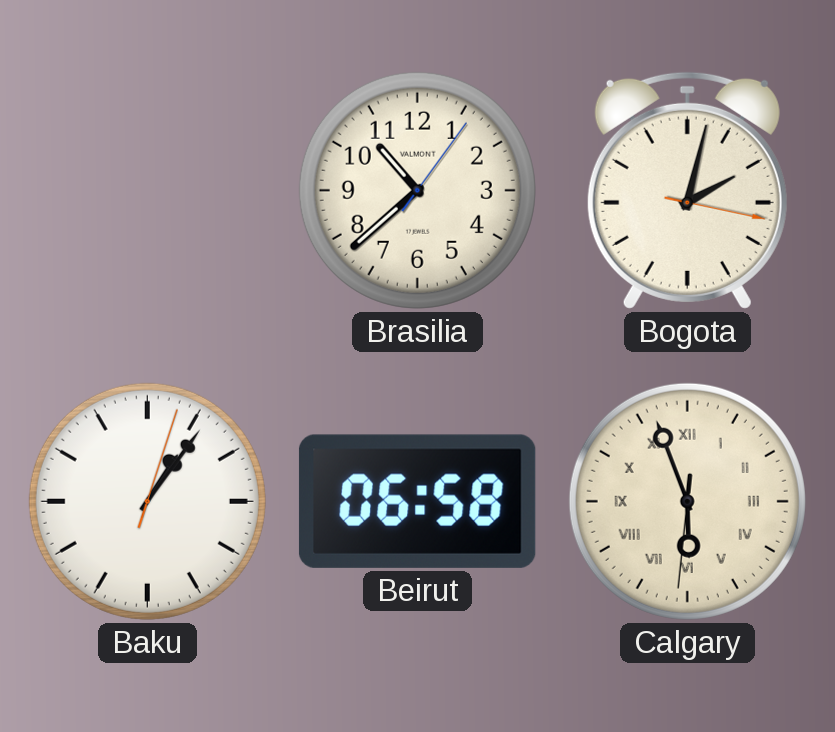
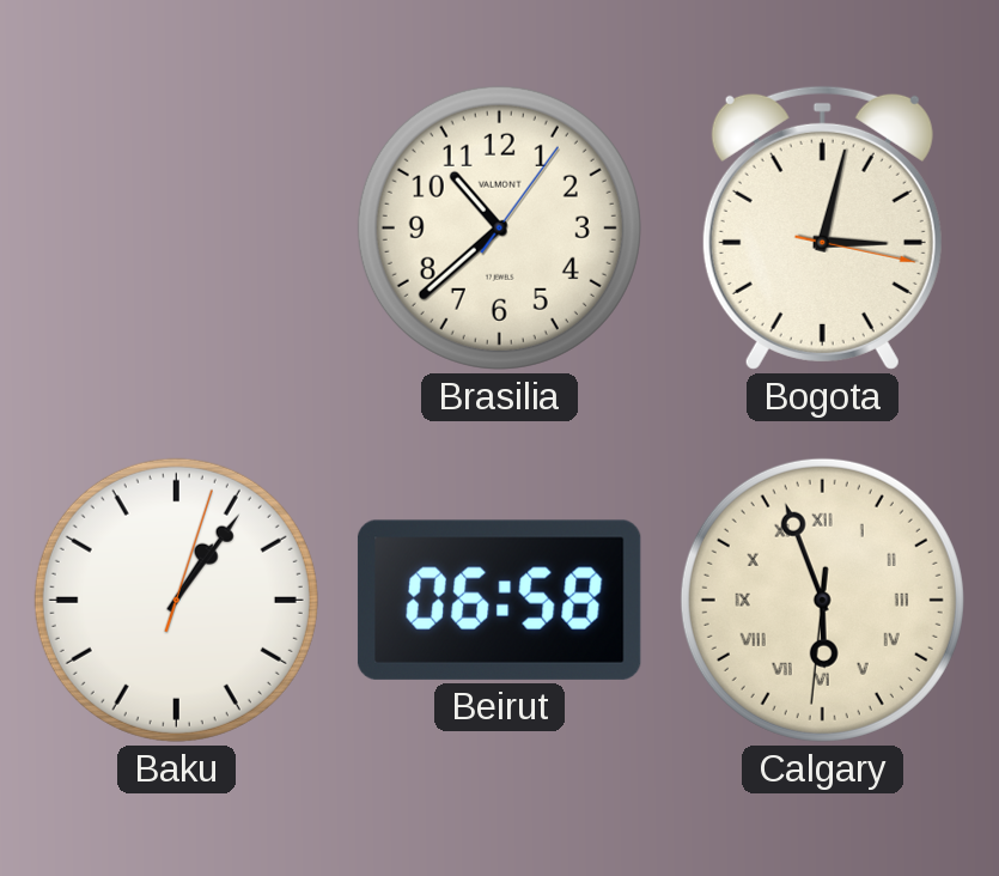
Bogota: 2:02 -> 3:02
